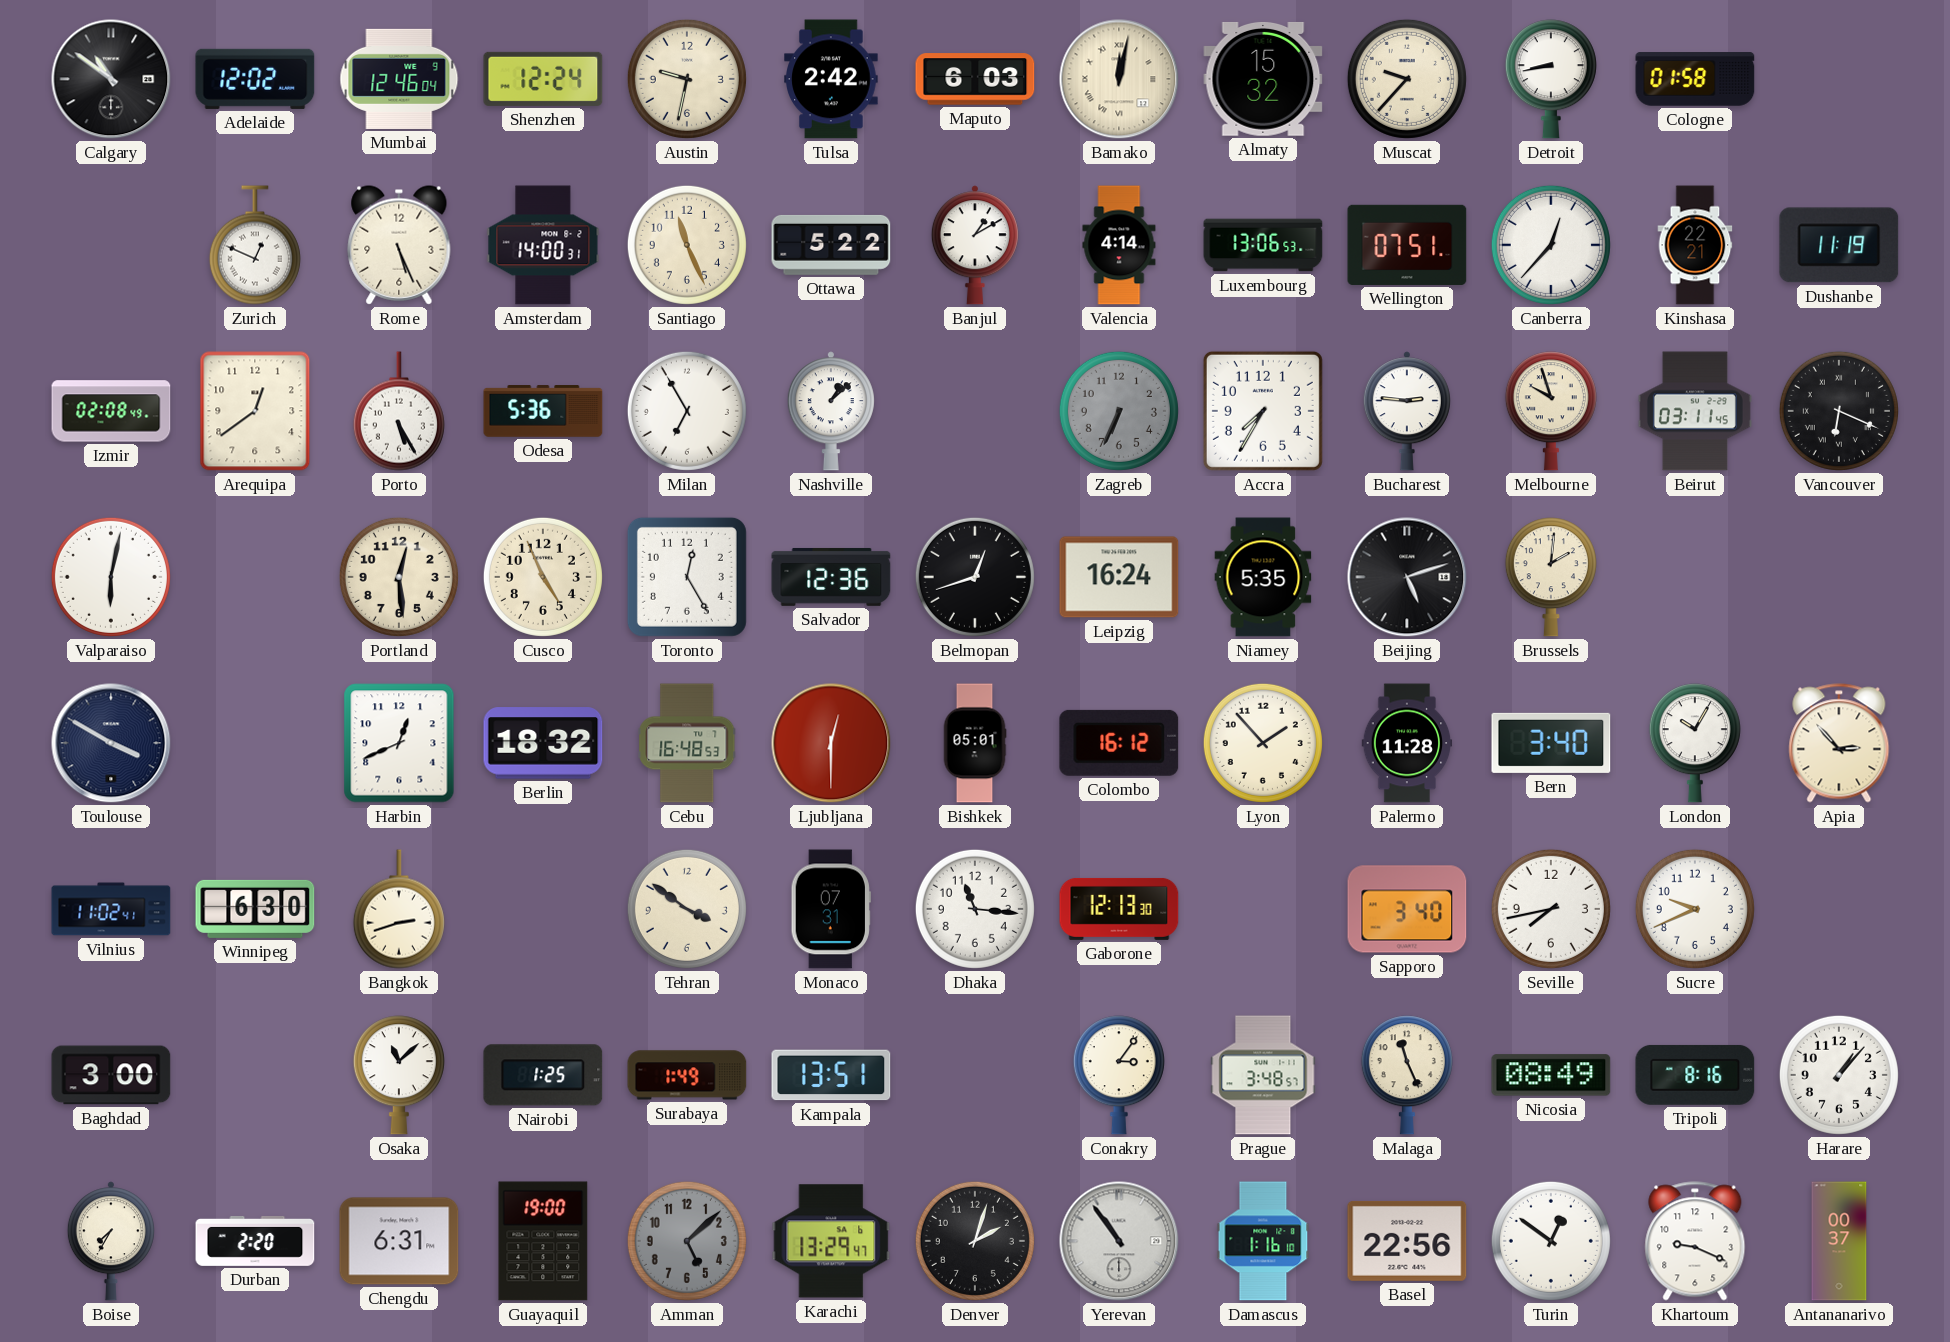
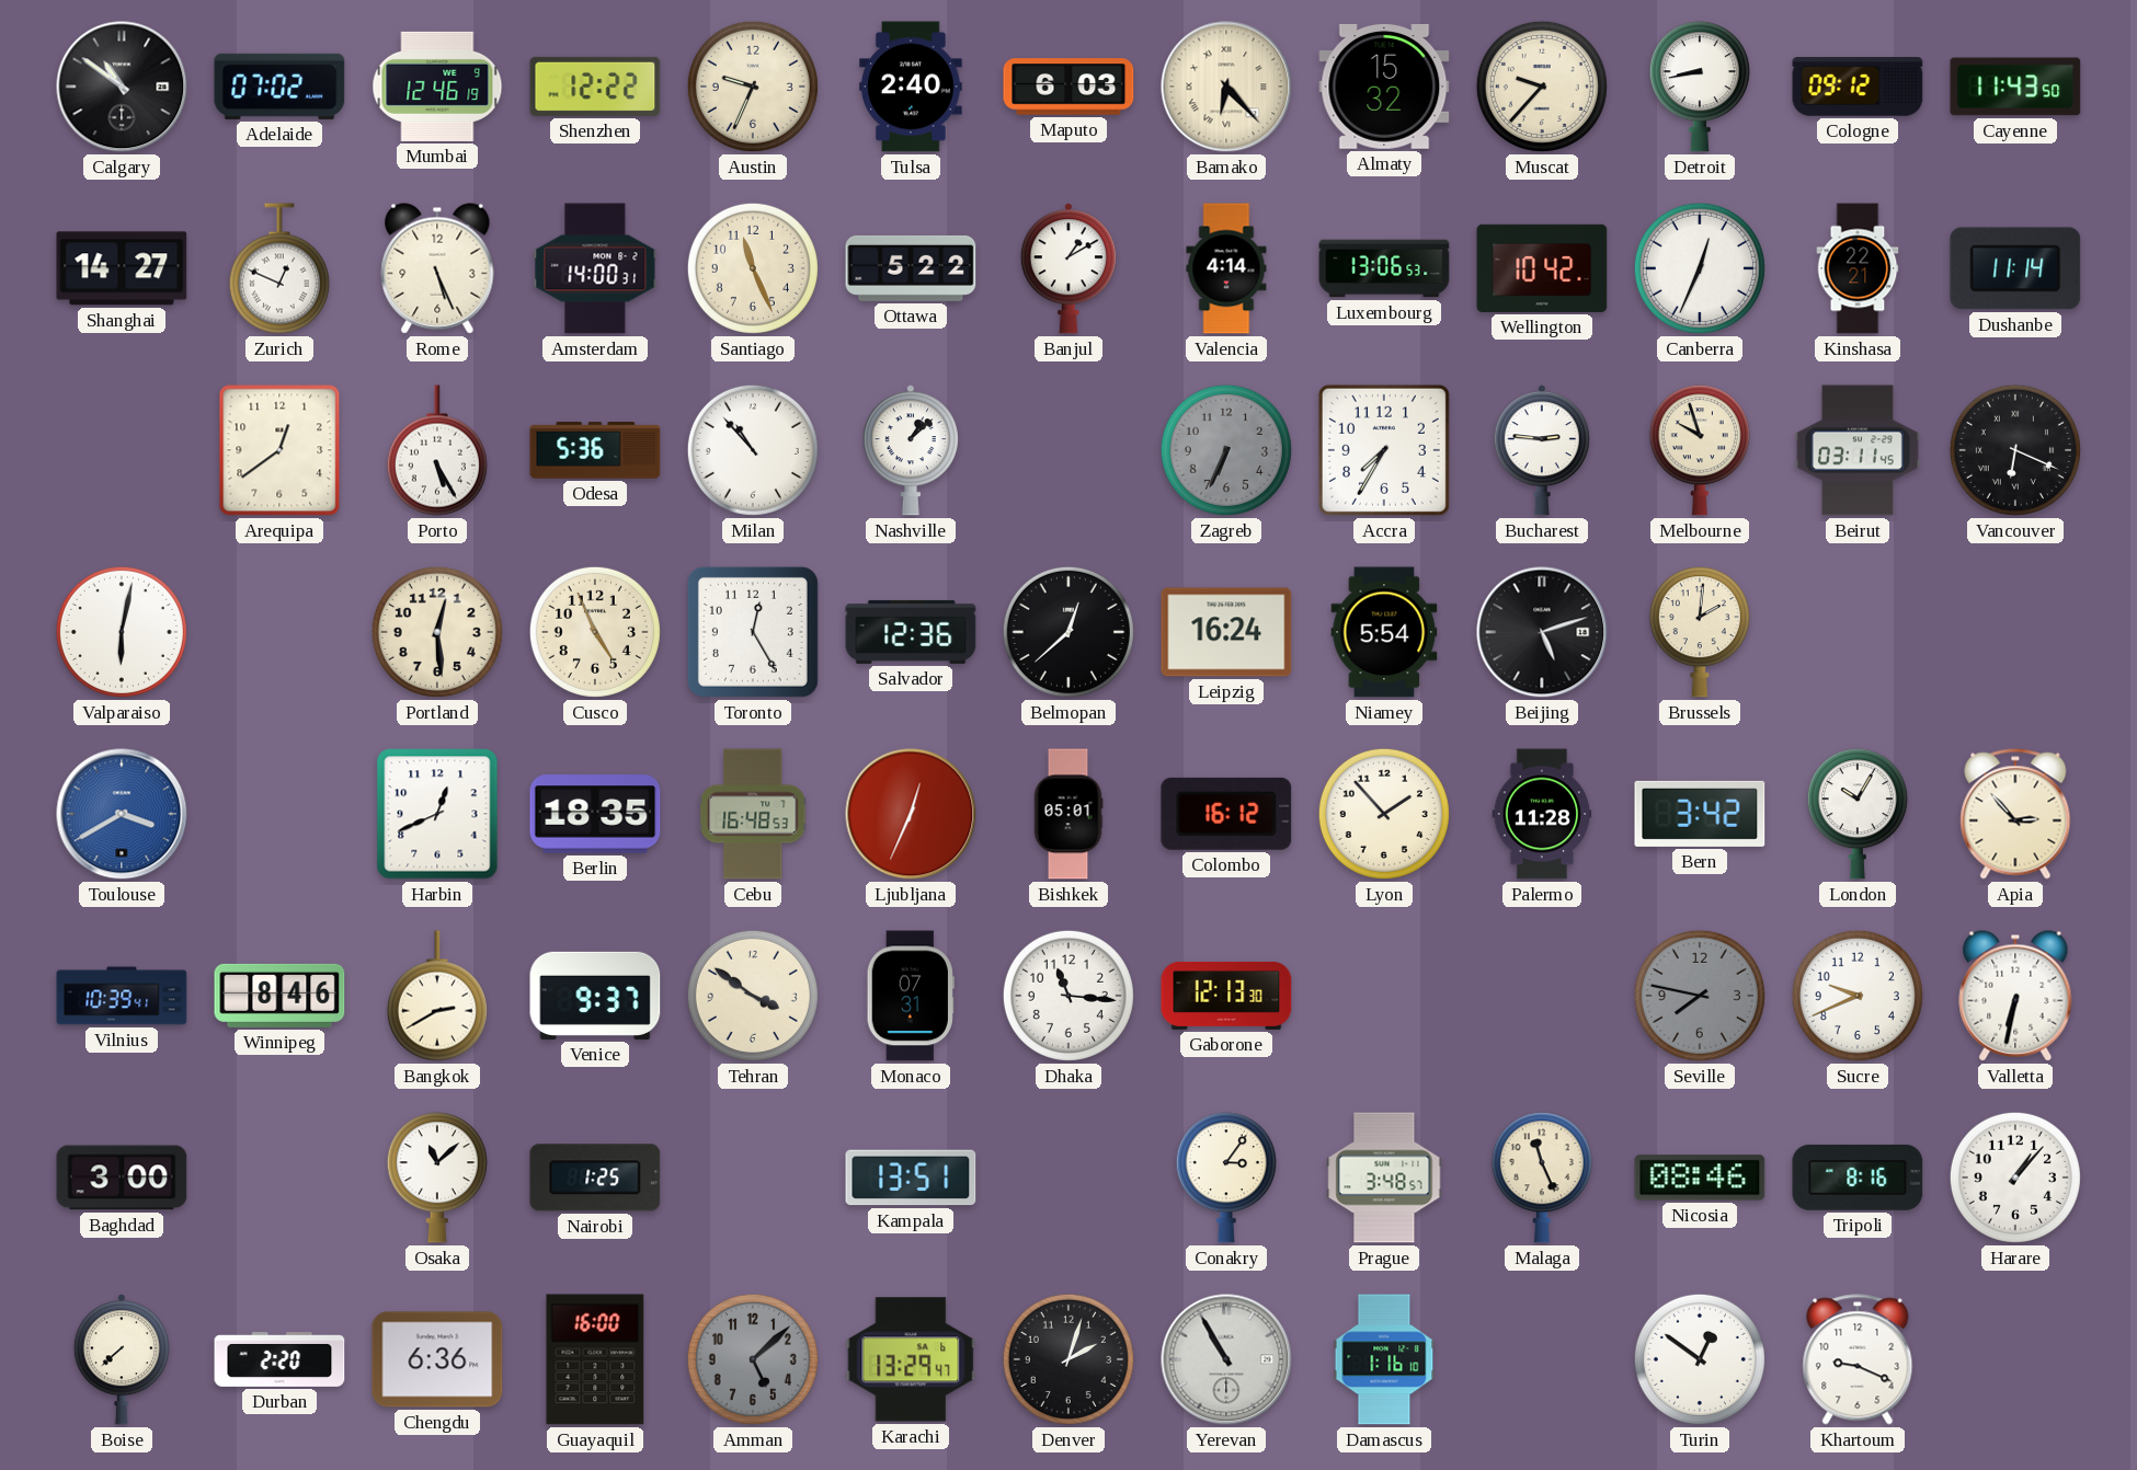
Adelaide: 12:02 -> 07:02
Mumbai: 12:46:04 -> 12:46:19
Shenzhen: 12:24 -> 12:22
Austin: 9:32 -> 9:34
Tulsa: 2:42 -> 2:40
Bamako: 12:02 -> 6:23
Cologne: 01:58 -> 09:12
Cayenne: none -> 11:43
Shanghai: none -> 14:27
Wellington: 07:51 -> 10:42
Canberra: 12:37 -> 12:34
Dushanbe: 11:19 -> 11:14
Izmir: 02:08 -> none
Milan: 6:55 -> 10:53
Belmopan: 12:42 -> 12:38
Niamey: 5:35 -> 5:54
Toulouse: 3:50 -> 3:40
Toulouse dial: navy -> blue
Berlin: 18:32 -> 18:35
Ljubljana: 12:30 -> 12:34
Bern: 3:40 -> 3:42
Vilnius: 11:02 -> 10:39
Winnipeg: 6:30 -> 8:46
Bangkok: 2:42 -> 2:40
Venice: none -> 9:37
Sapporo: 3:40 -> none
Seville: 7:43 -> 7:47
Seville dial: white -> grey
Valletta: none -> 6:32
Surabaya: 1:49 -> none
Nicosia: 08:49 -> 08:46
Boise: 7:35 -> 7:38
Chengdu: 6:31 -> 6:36
Guayaquil: 19:00 -> 16:00
Yerevan: 10:54 -> 10:55
Basel: 22:56 -> none
Antananarivo: 00:37 -> none
